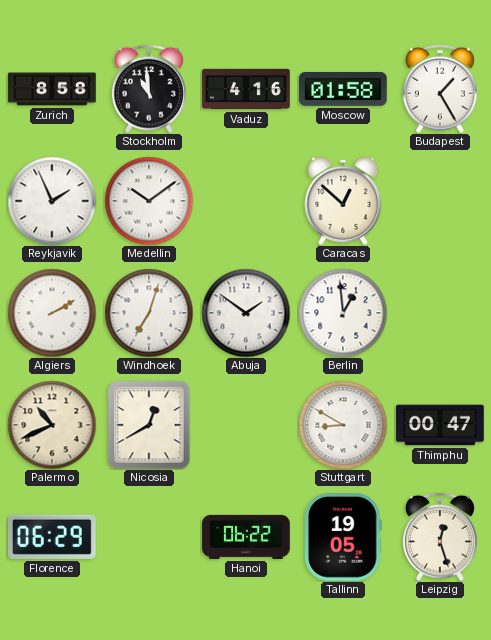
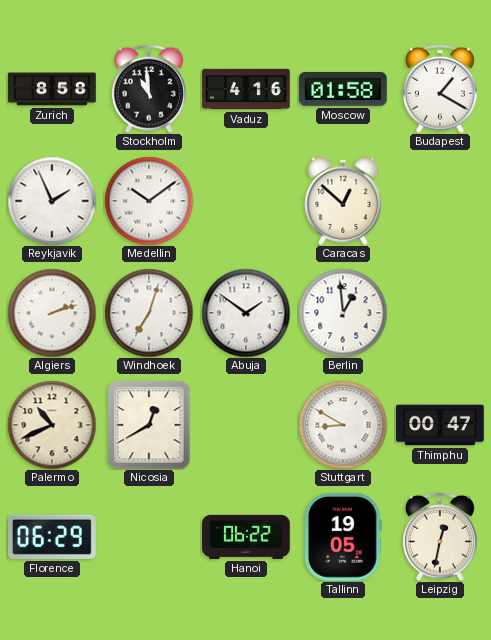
Budapest: 1:25 -> 1:20
Algiers: 2:10 -> 2:12
Leipzig: 12:27 -> 12:32
